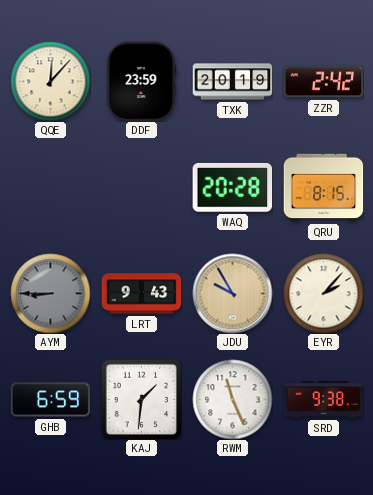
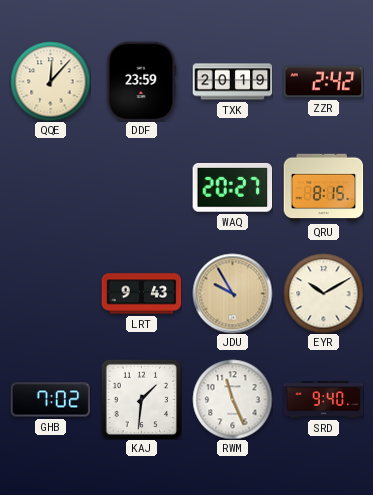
WAQ: 20:28 -> 20:27
AYM: 8:45 -> none
EYR: 2:07 -> 10:10
GHB: 6:59 -> 7:02
SRD: 9:38 -> 9:40
